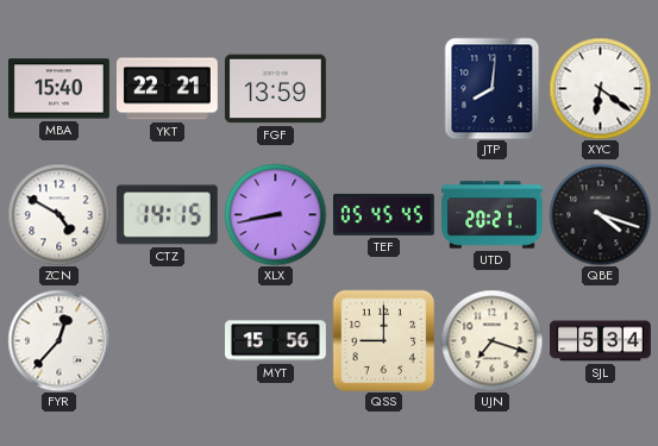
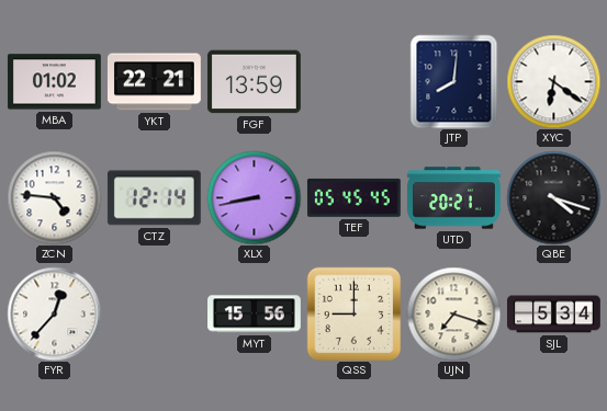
MBA: 15:40 -> 01:02
ZCN: 4:50 -> 4:46
CTZ: 14:15 -> 12:14
